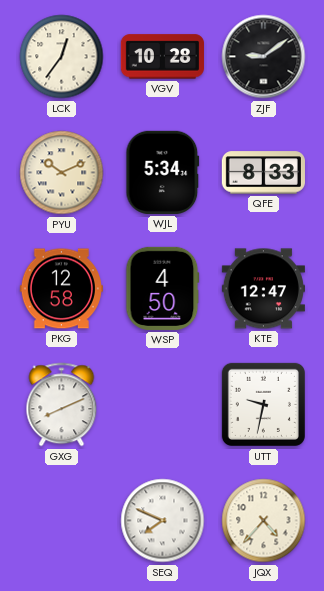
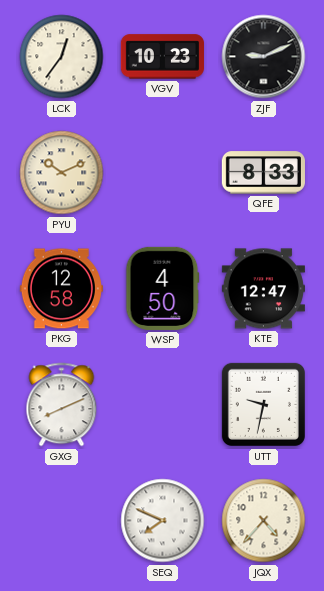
VGV: 10:28 -> 10:23
ZJF: 9:09 -> 9:11
WJL: 5:34 -> none
